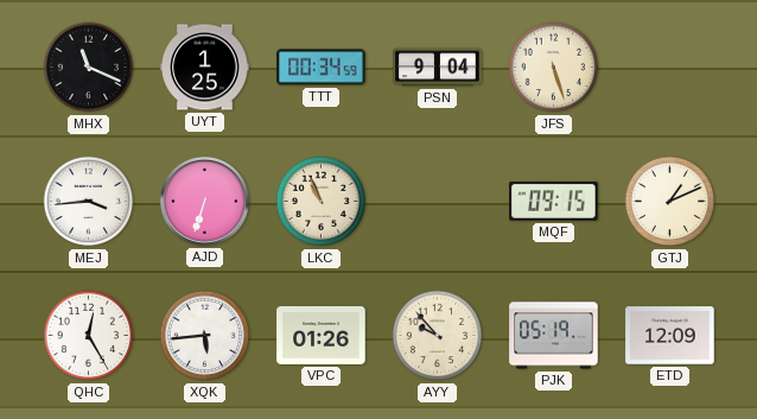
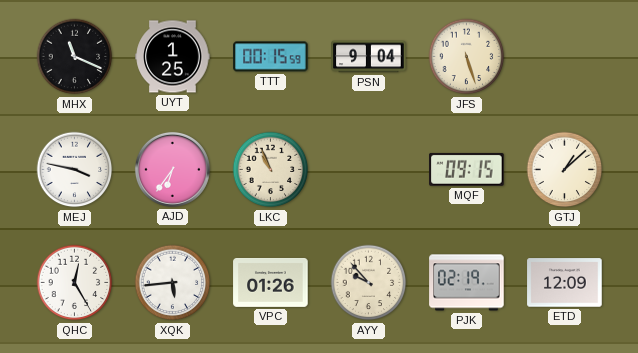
TTT: 00:34 -> 00:15
MEJ: 3:44 -> 3:47
AJD: 6:33 -> 6:36
GTJ: 1:11 -> 1:08
PJK: 05:19 -> 02:19
